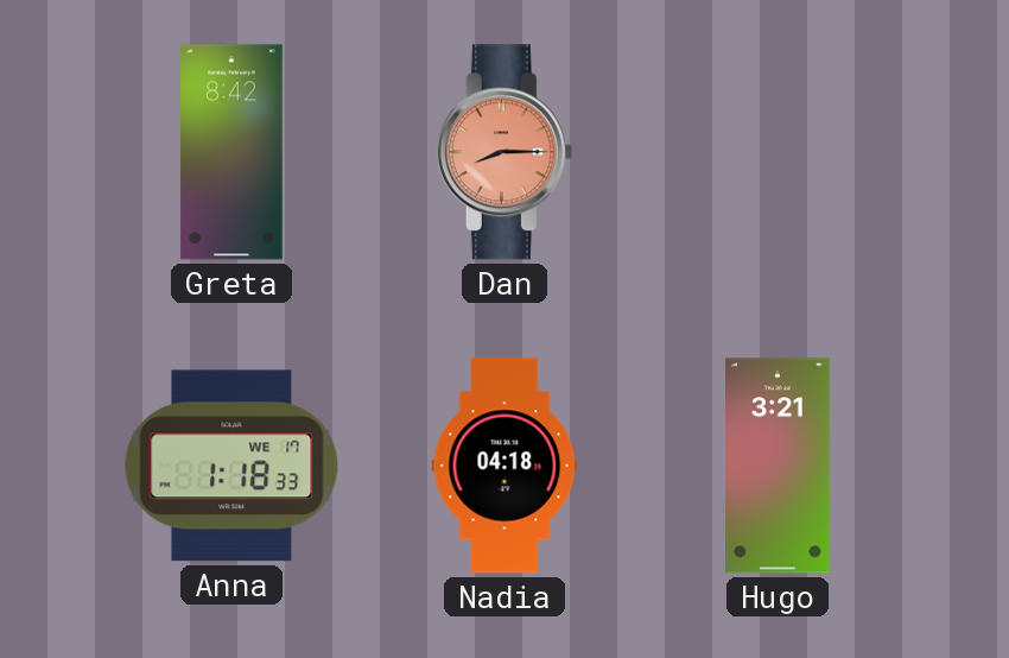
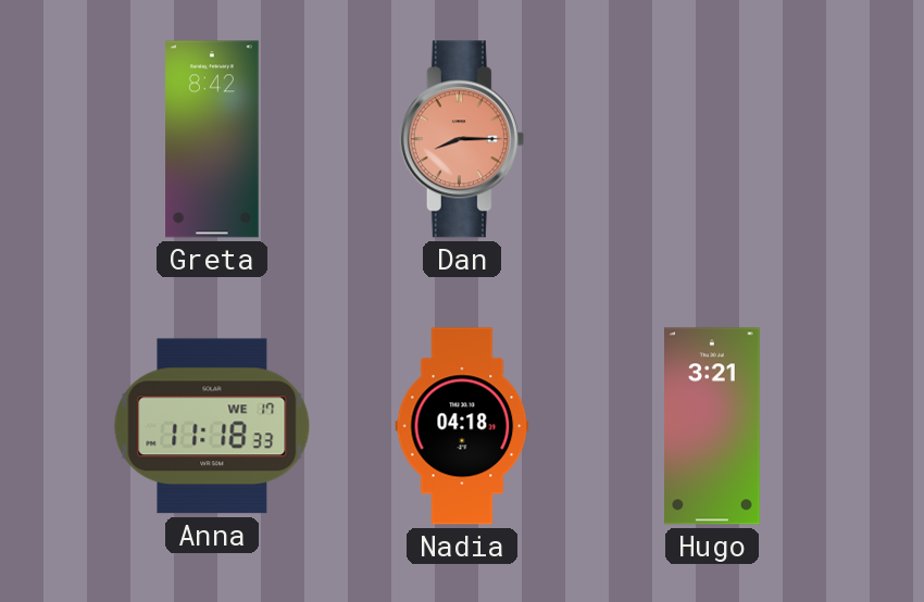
Anna: 1:18 -> 11:18
